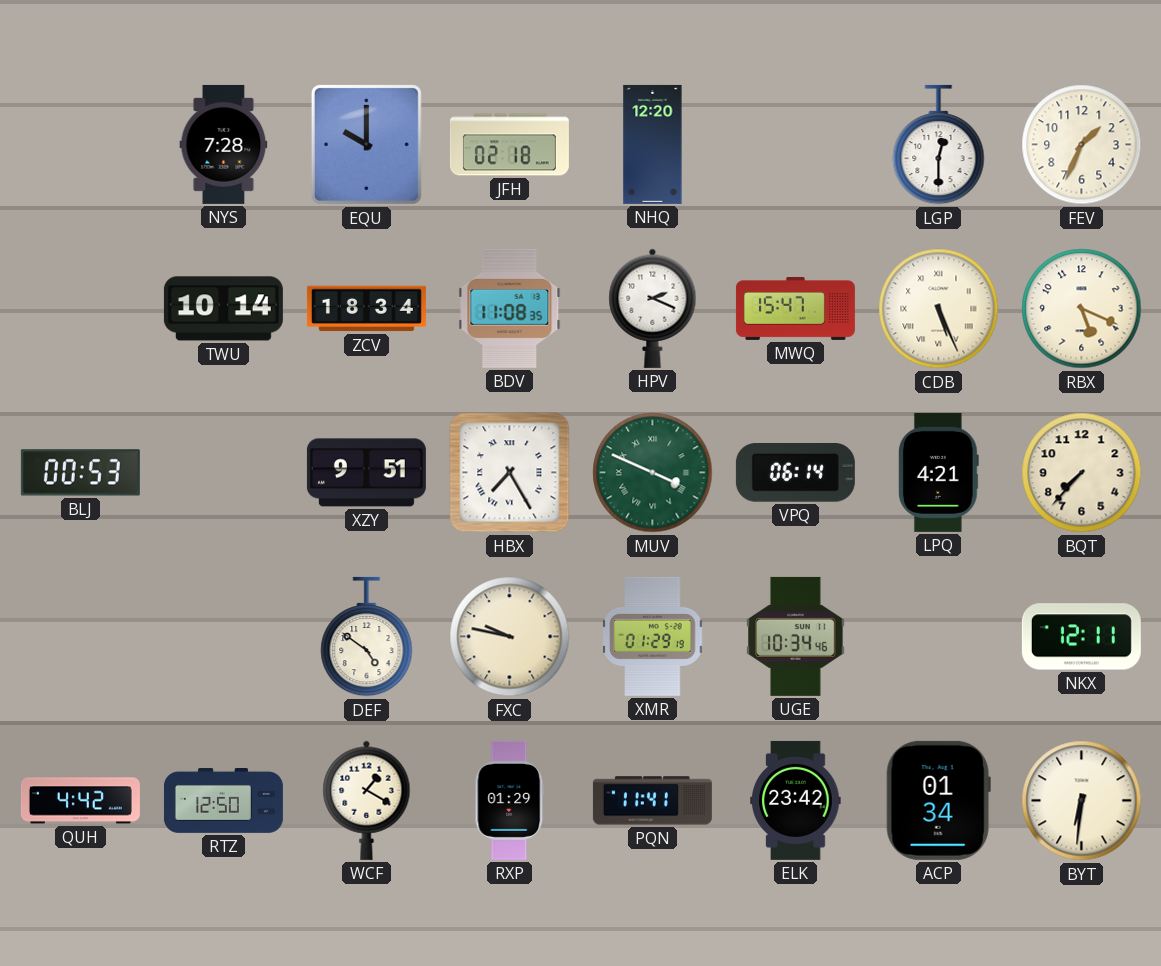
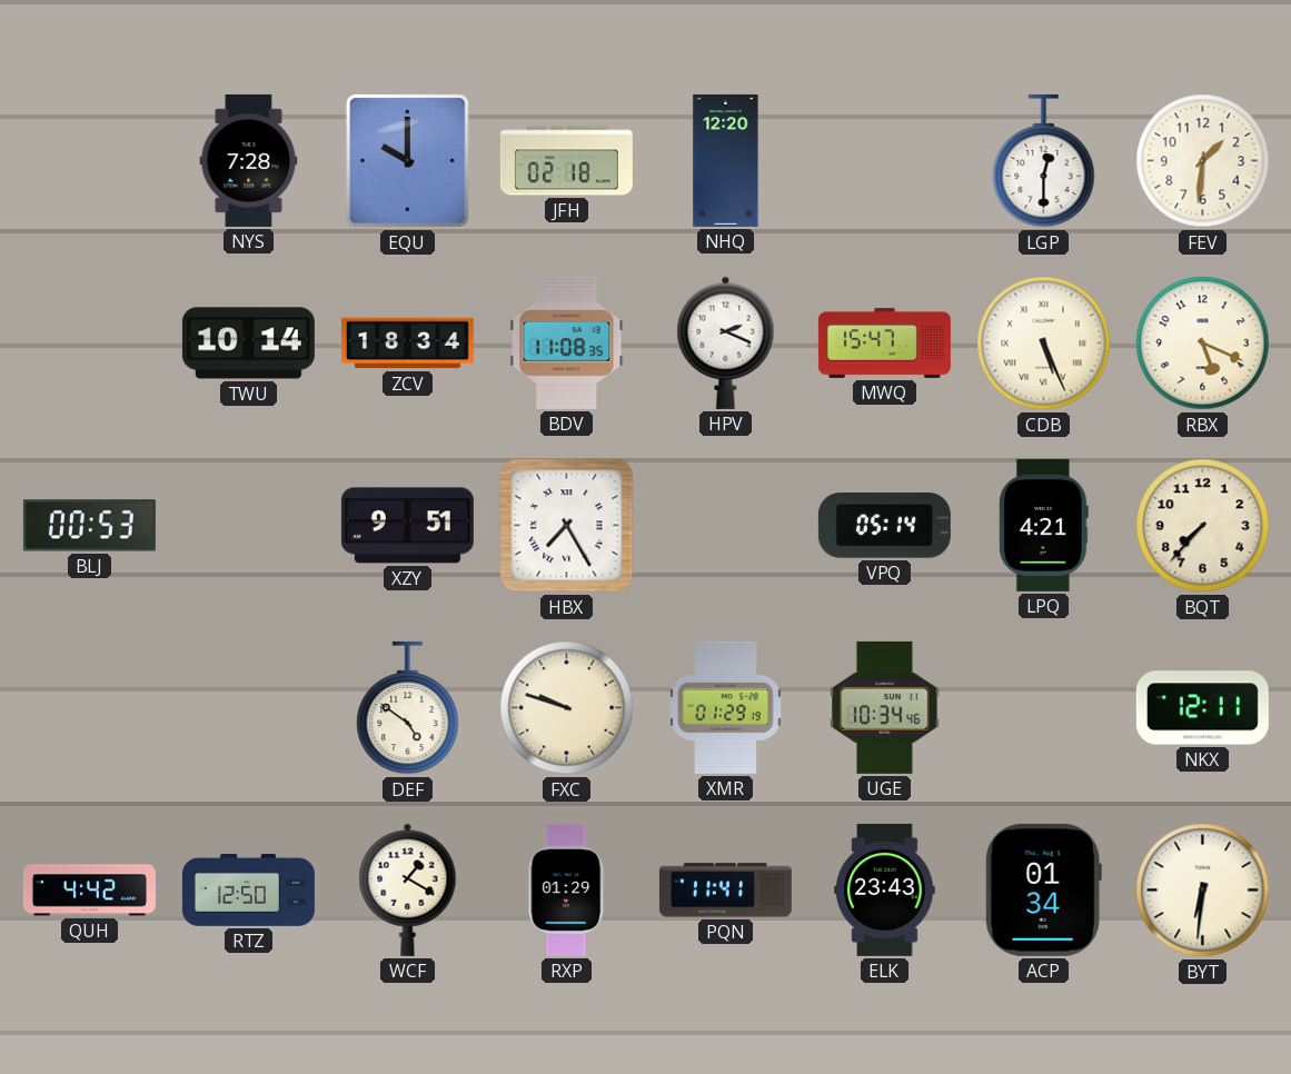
FEV: 1:34 -> 1:31
MUV: 3:49 -> none
VPQ: 06:14 -> 05:14
FXC: 9:47 -> 9:48
ELK: 23:42 -> 23:43
